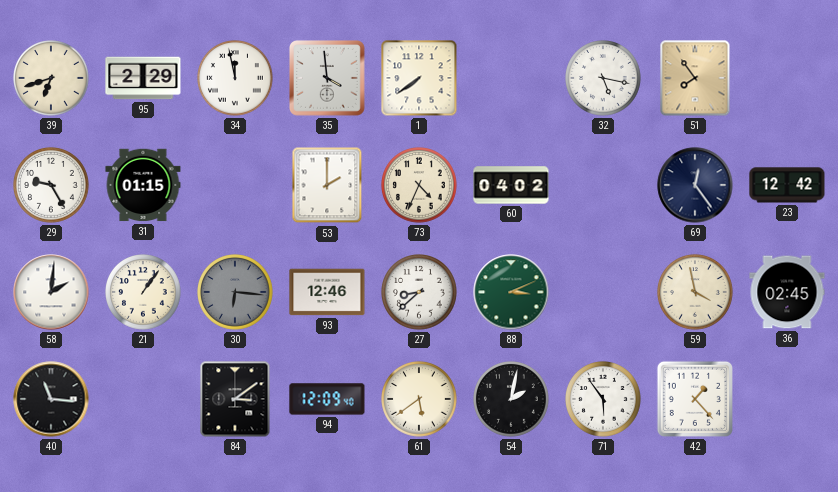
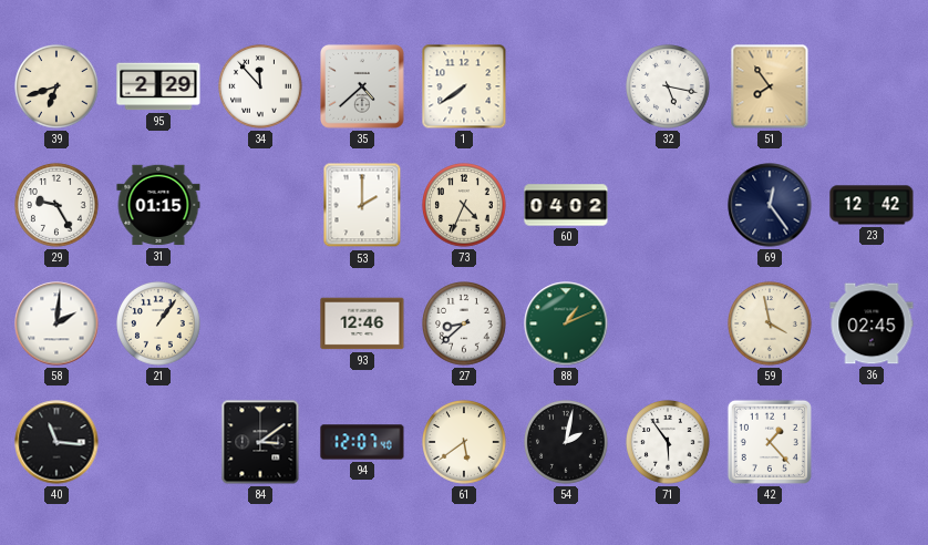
34: 11:58 -> 11:53
35: 3:59 -> 4:38
30: 6:16 -> none
88: 3:11 -> 1:11
94: 12:09 -> 12:07
